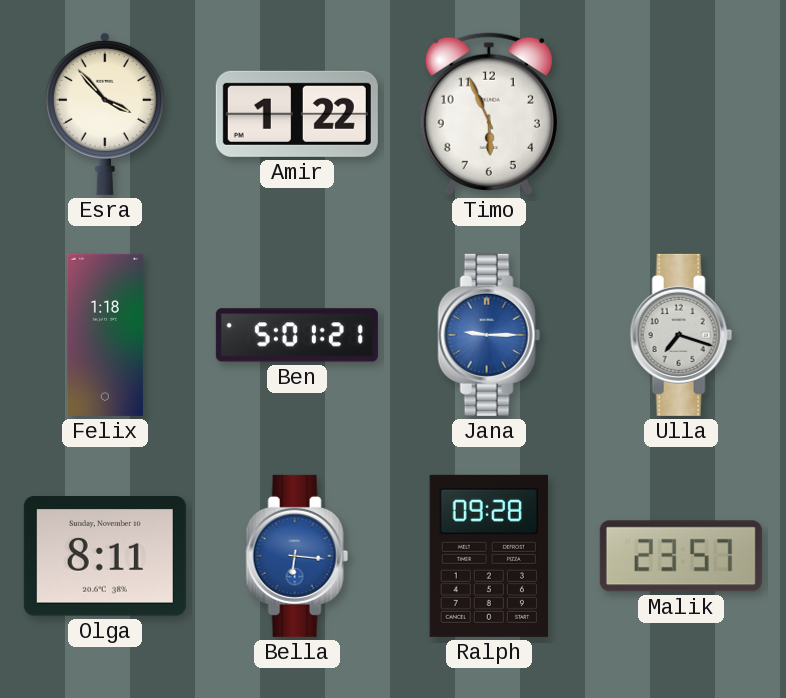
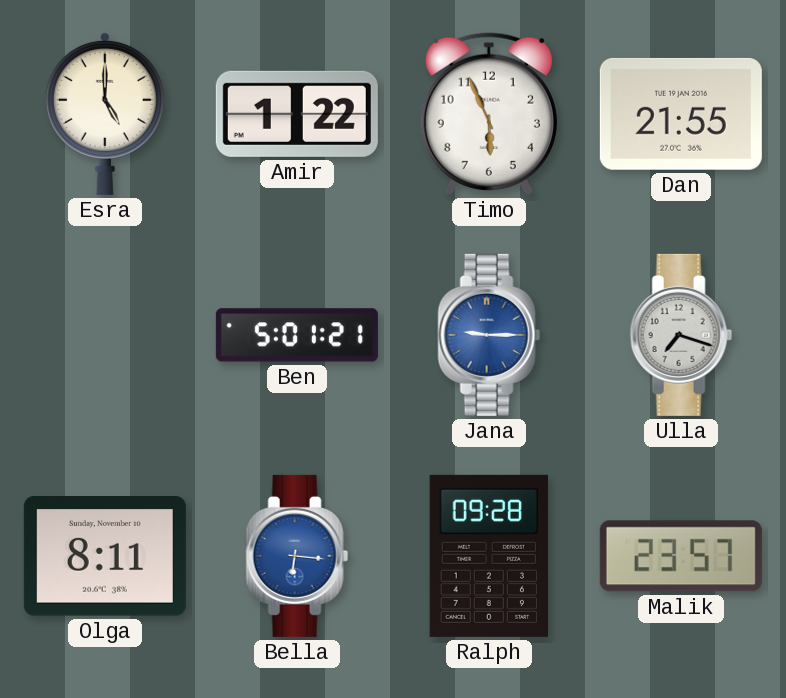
Esra: 3:53 -> 5:00
Dan: none -> 21:55
Felix: 1:18 -> none
